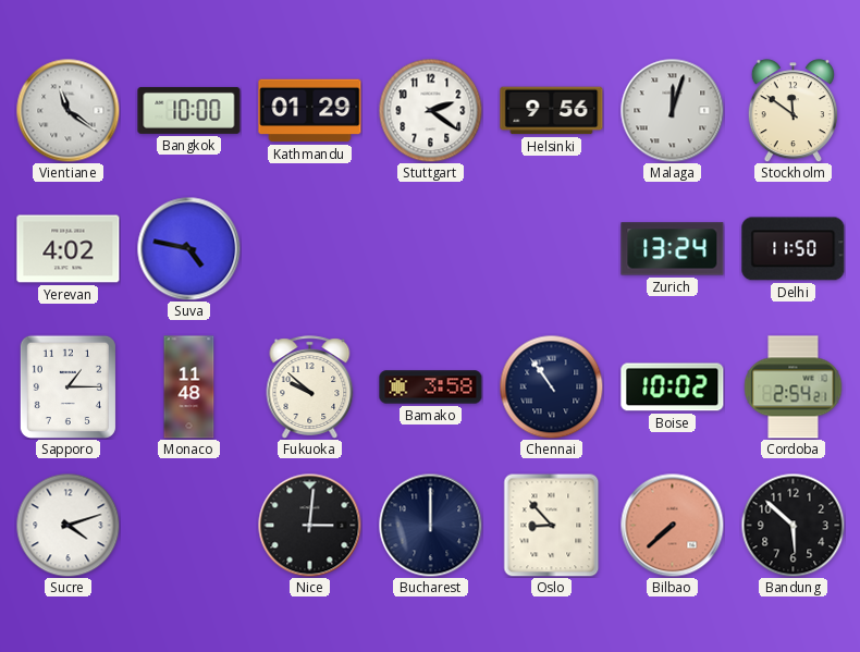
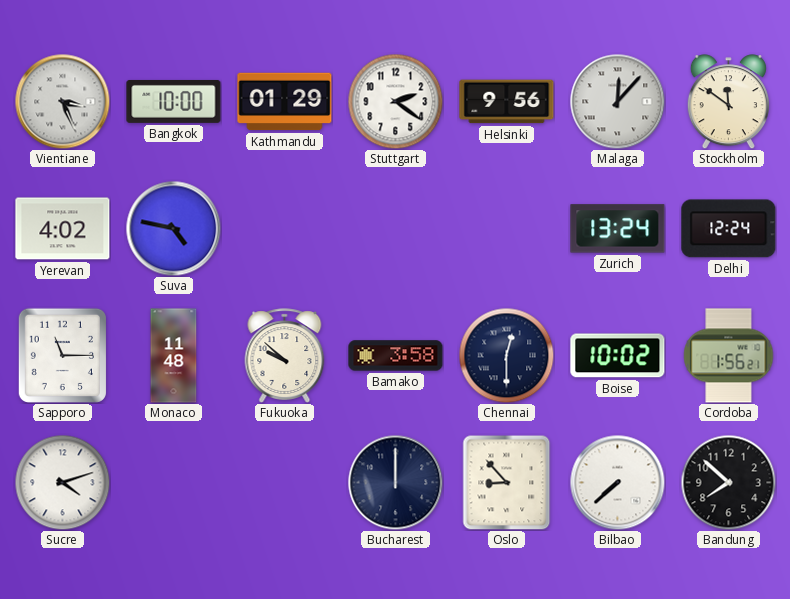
Vientiane: 11:21 -> 3:26
Malaga: 12:03 -> 12:07
Delhi: 11:50 -> 12:24
Sapporo: 1:15 -> 11:15
Chennai: 10:54 -> 12:30
Cordoba: 2:54 -> 1:56
Nice: 3:01 -> none
Bilbao dial: salmon -> white
Bandung: 5:52 -> 7:52
